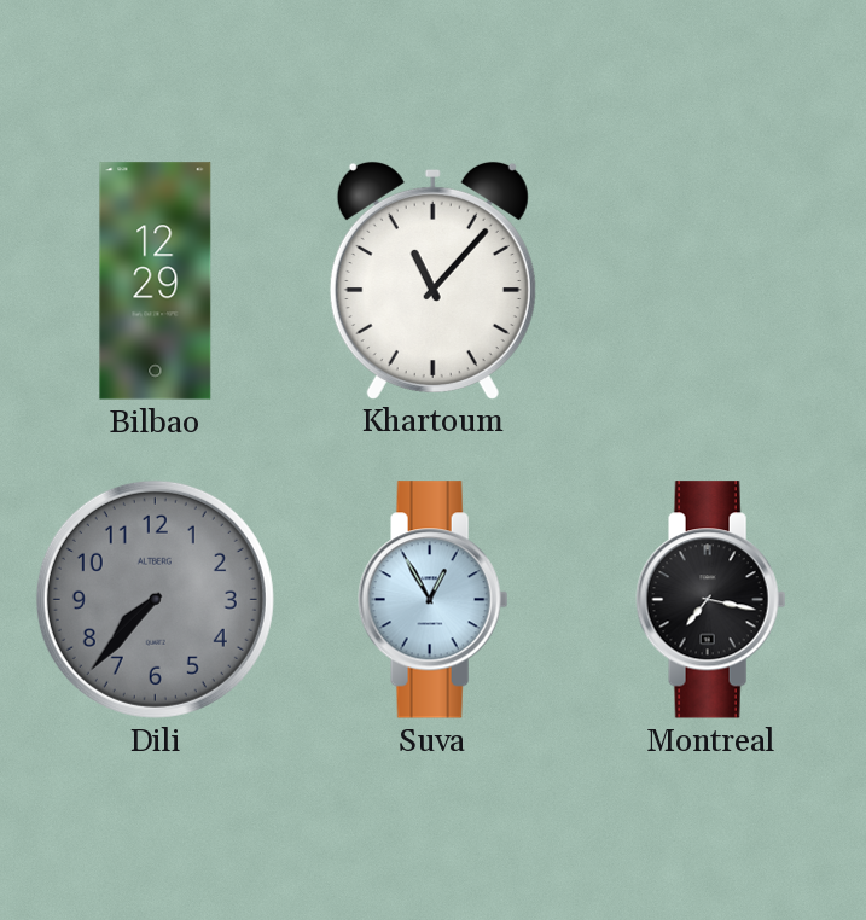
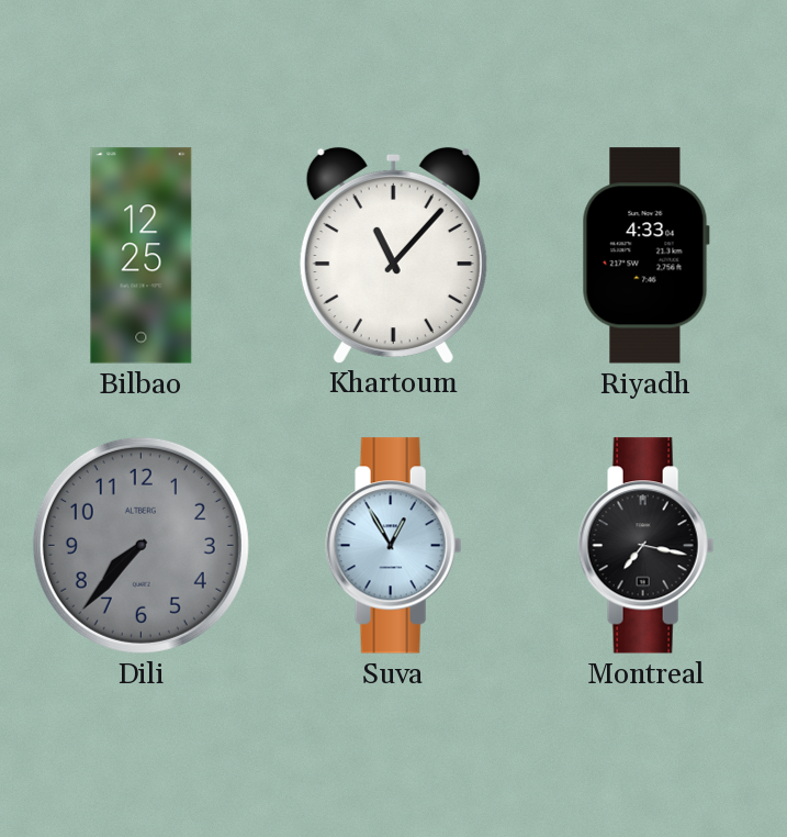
Bilbao: 12:29 -> 12:25
Riyadh: none -> 4:33
